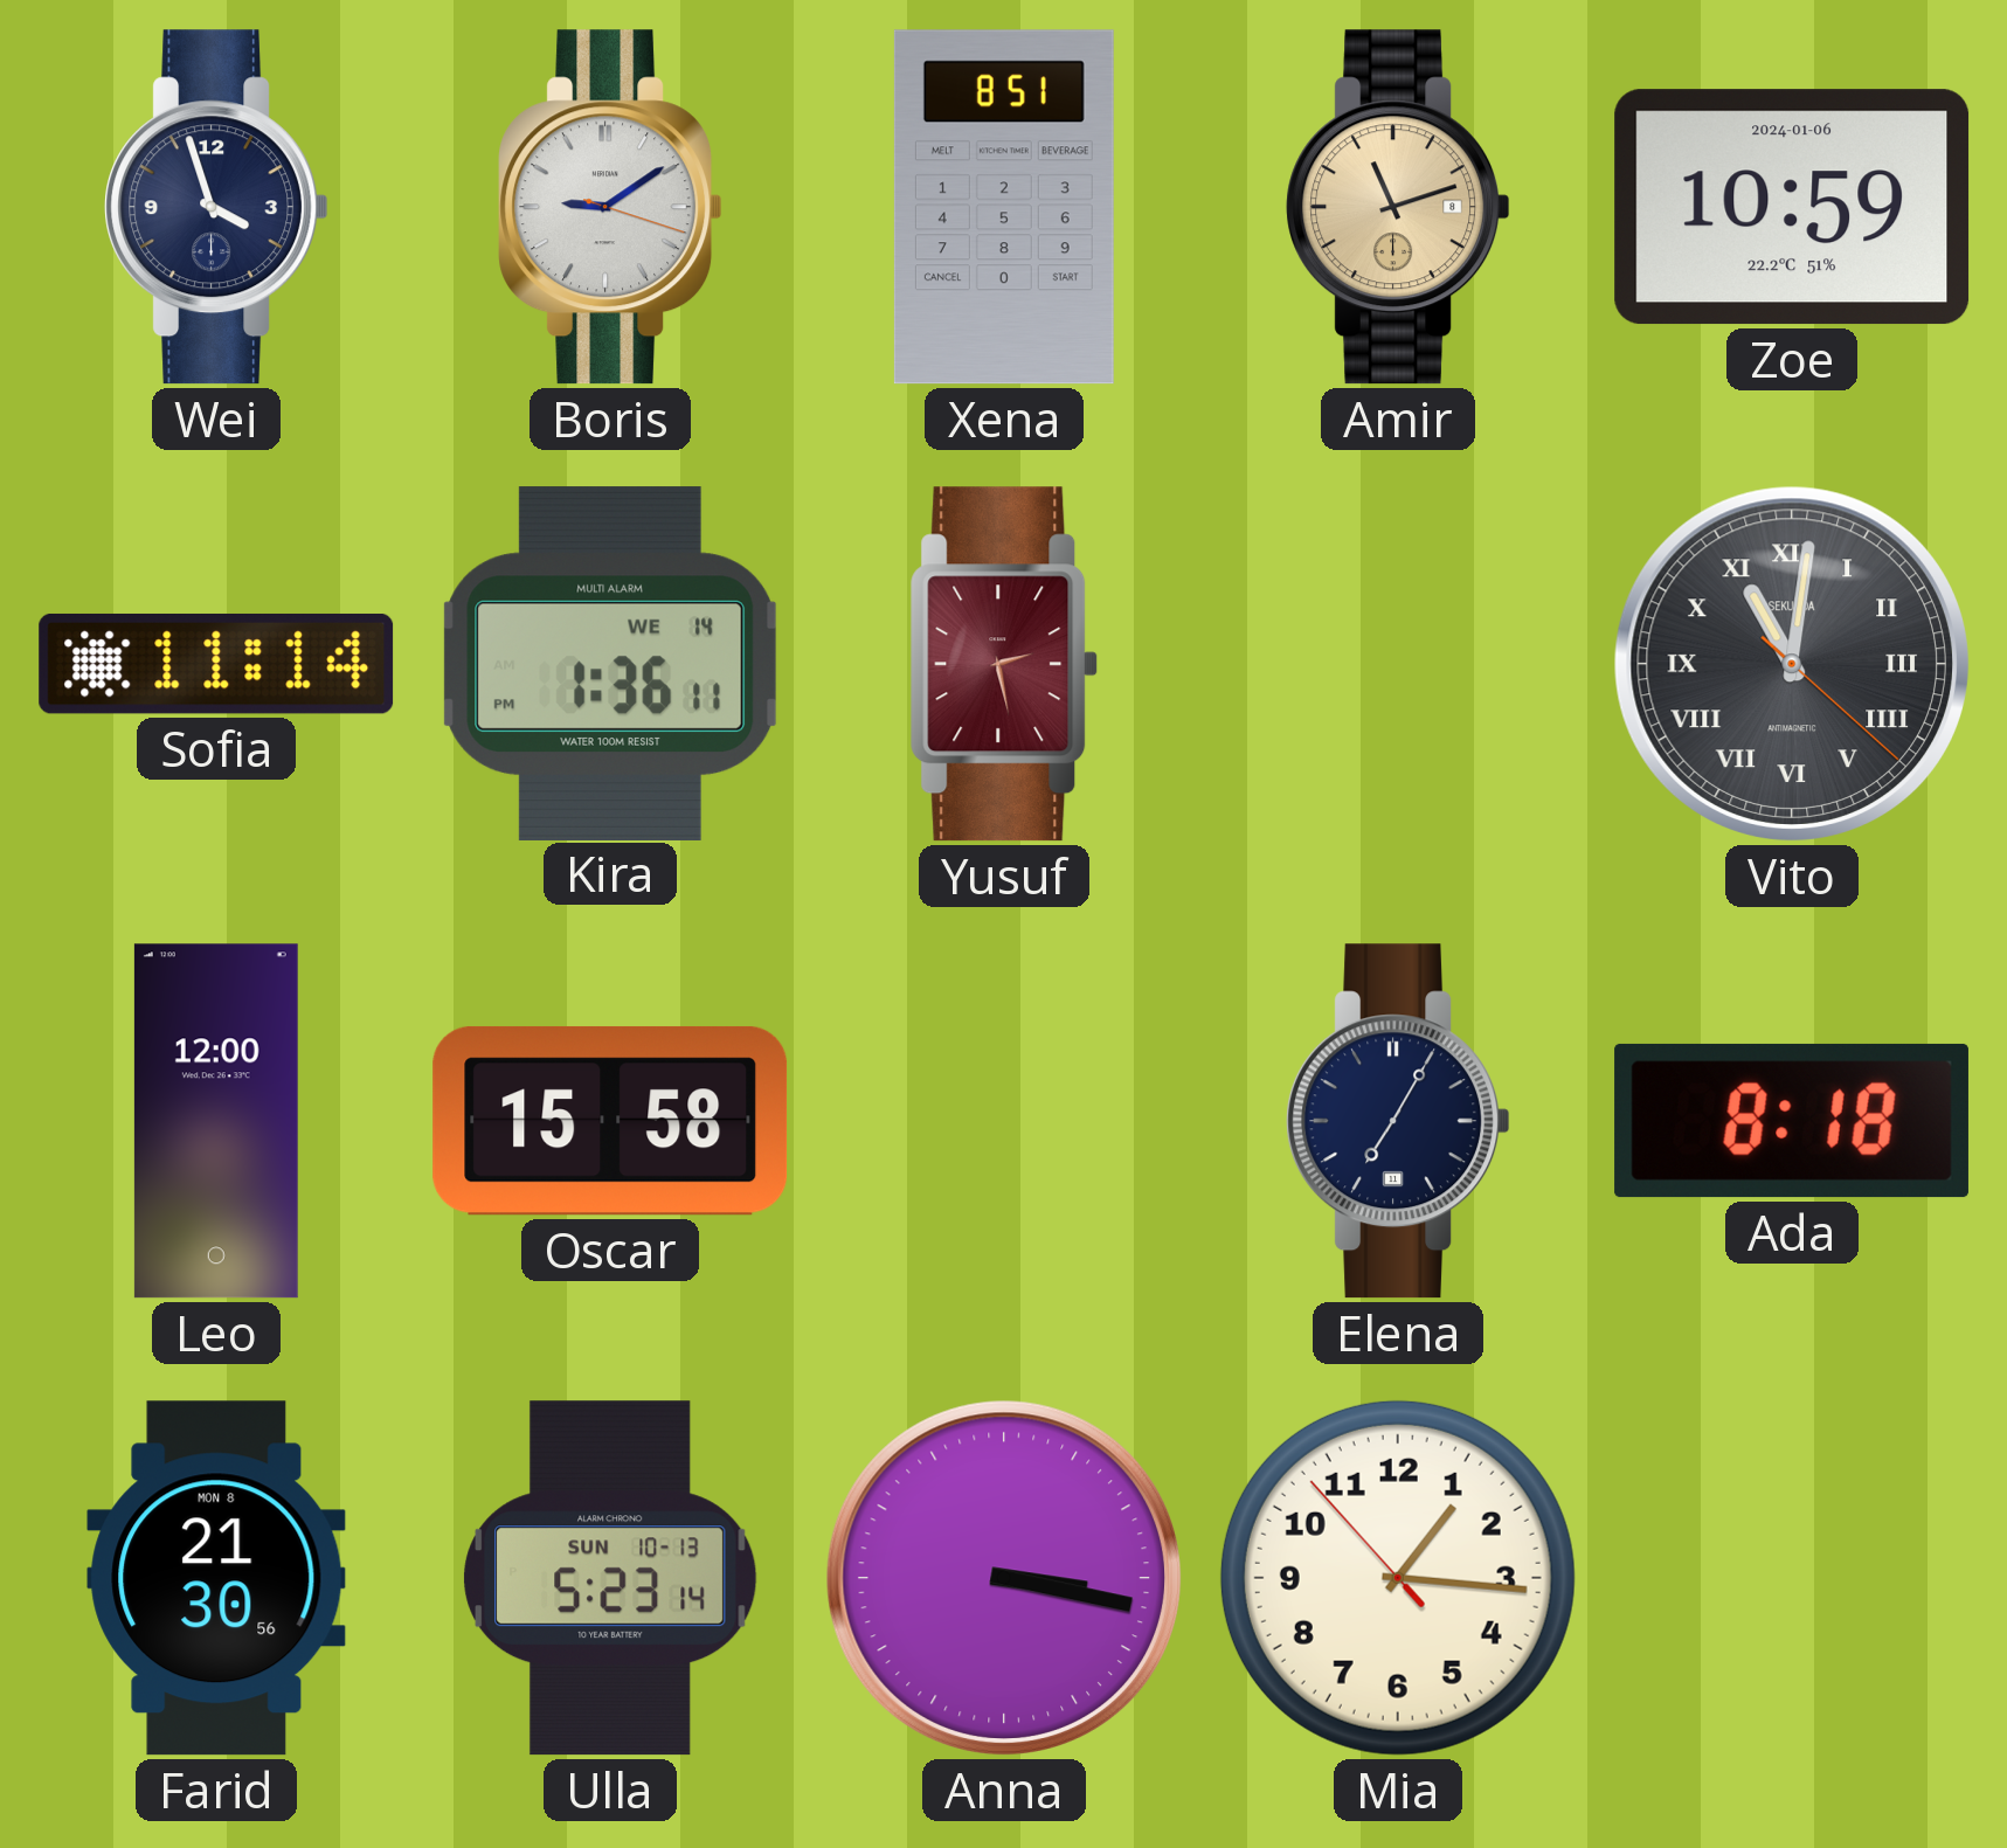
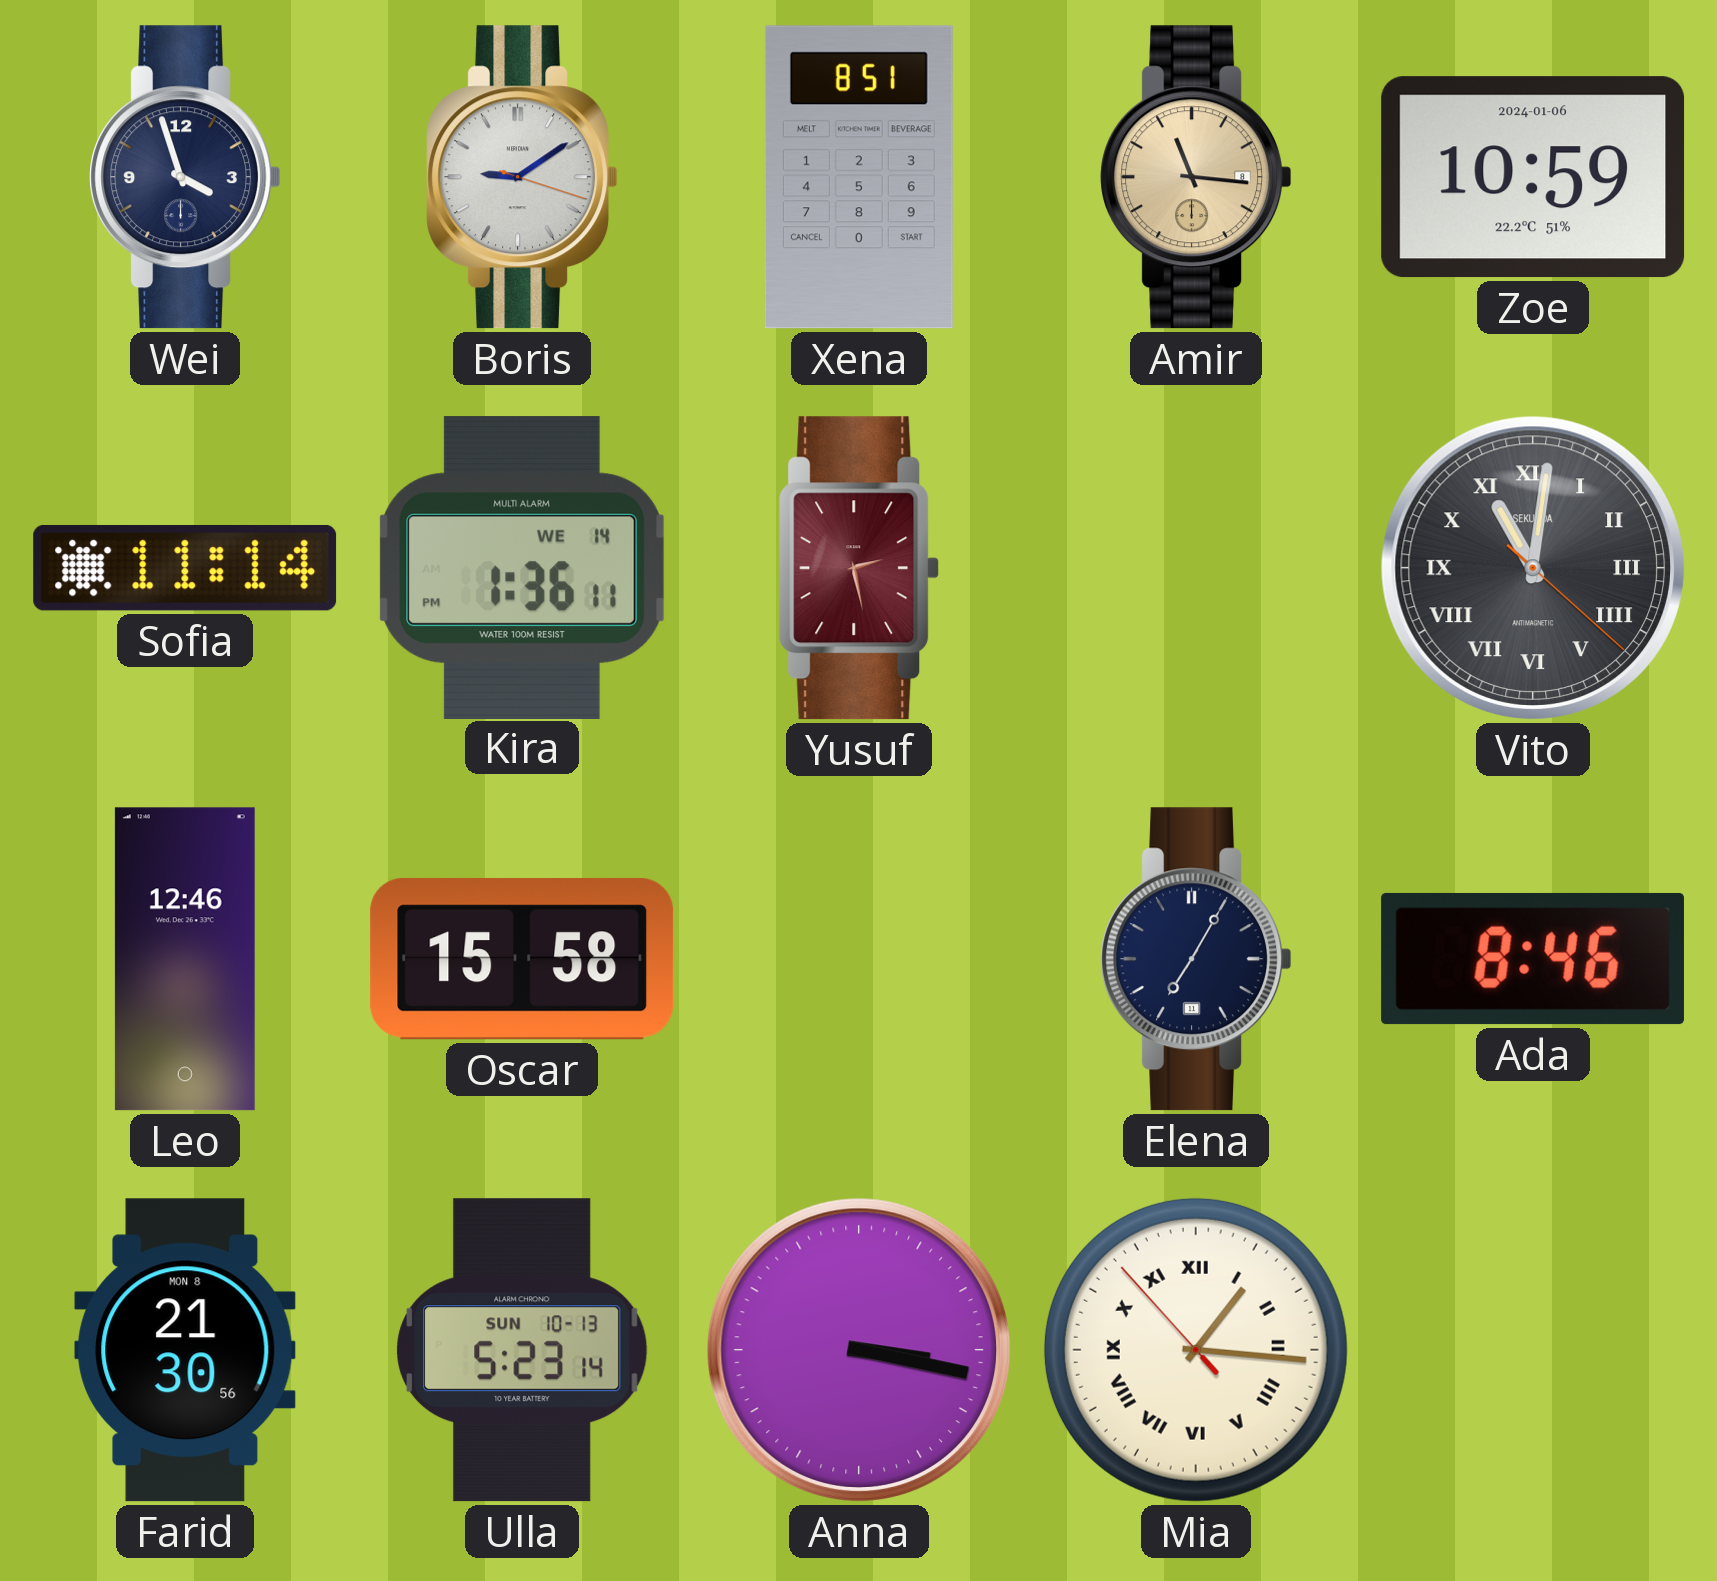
Amir: 11:12 -> 11:16
Leo: 12:00 -> 12:46
Ada: 8:18 -> 8:46
Mia numerals: Arabic -> Roman
